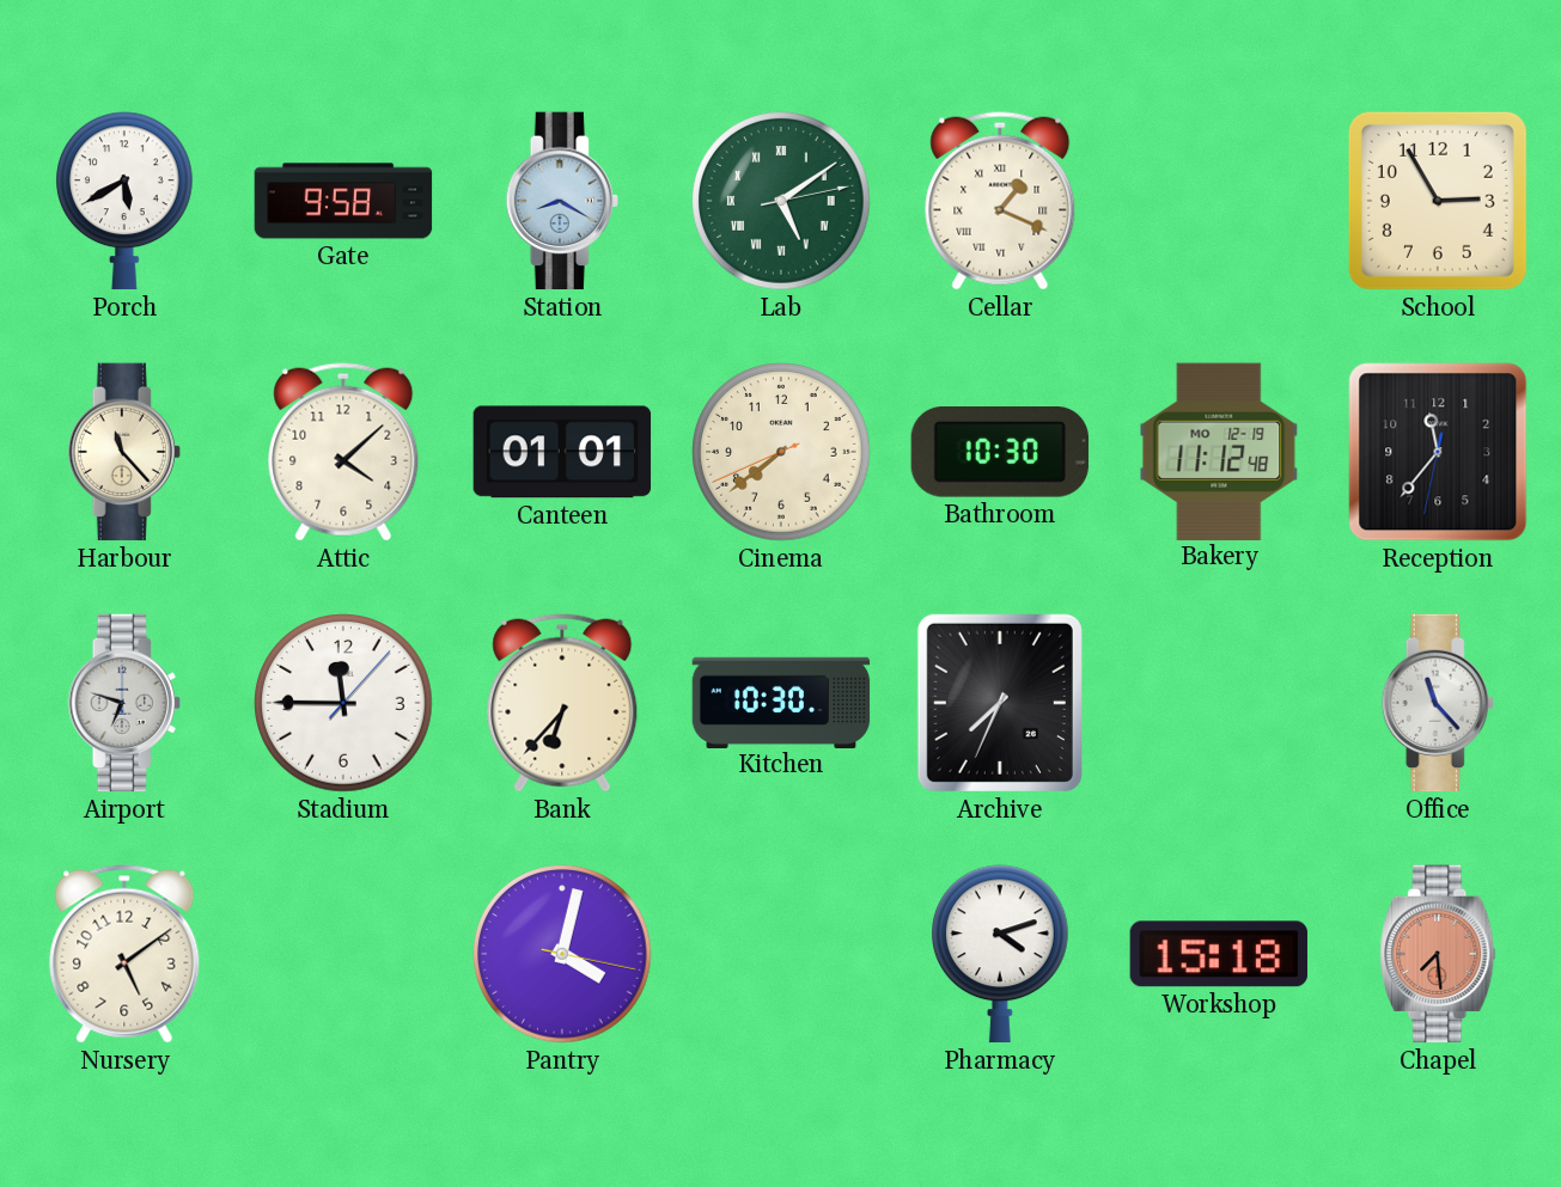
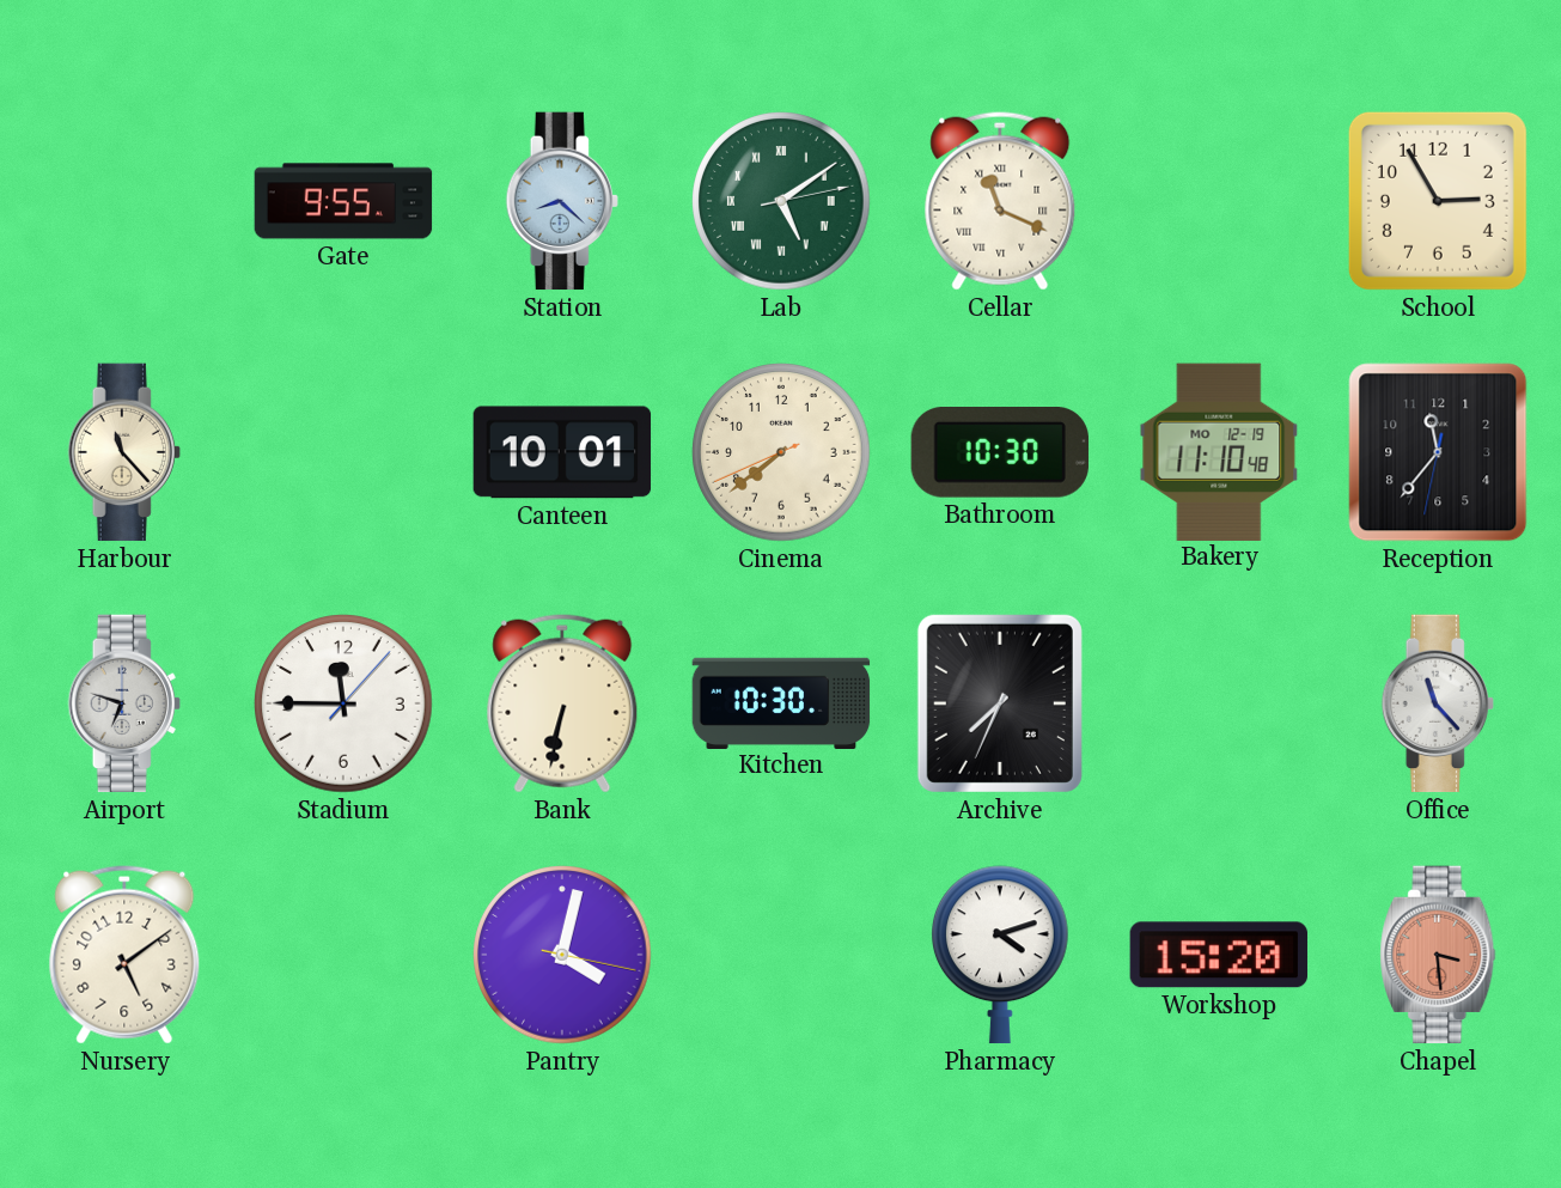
Porch: 5:40 -> none
Gate: 9:58 -> 9:55
Station: 8:20 -> 8:22
Cellar: 1:19 -> 11:19
Attic: 4:08 -> none
Canteen: 01:01 -> 10:01
Bakery: 11:12 -> 11:10
Bank: 6:37 -> 6:32
Workshop: 15:18 -> 15:20
Chapel: 7:29 -> 3:29
